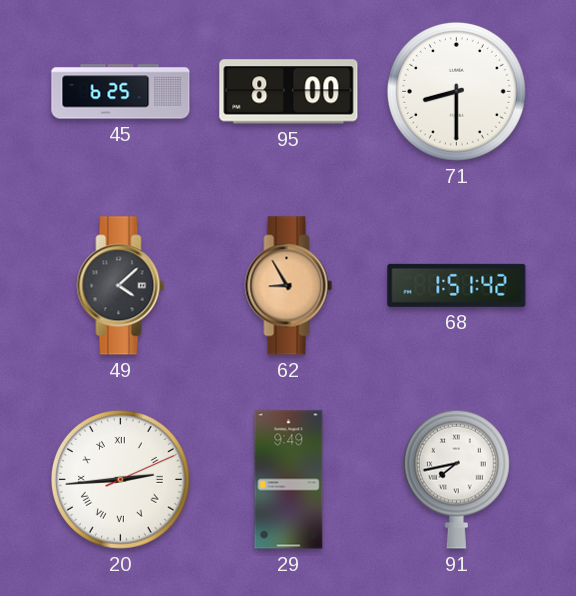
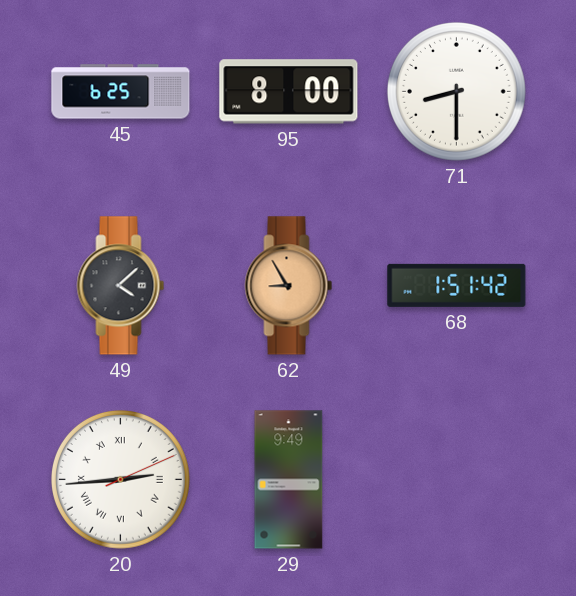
91: 7:43 -> none
